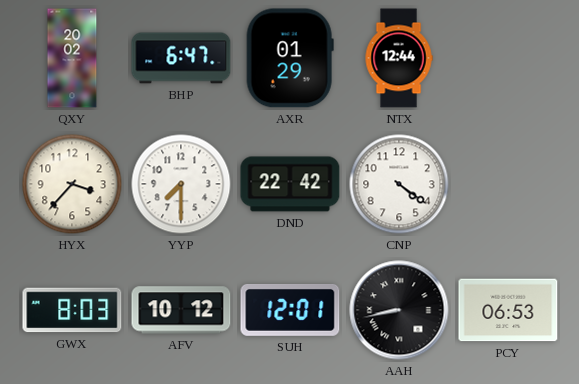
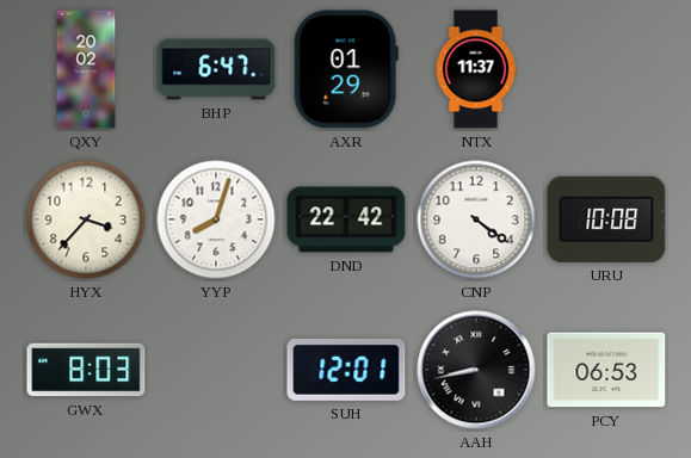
NTX: 12:44 -> 11:37
YYP: 7:30 -> 8:03
URU: none -> 10:08
AFV: 10:12 -> none
